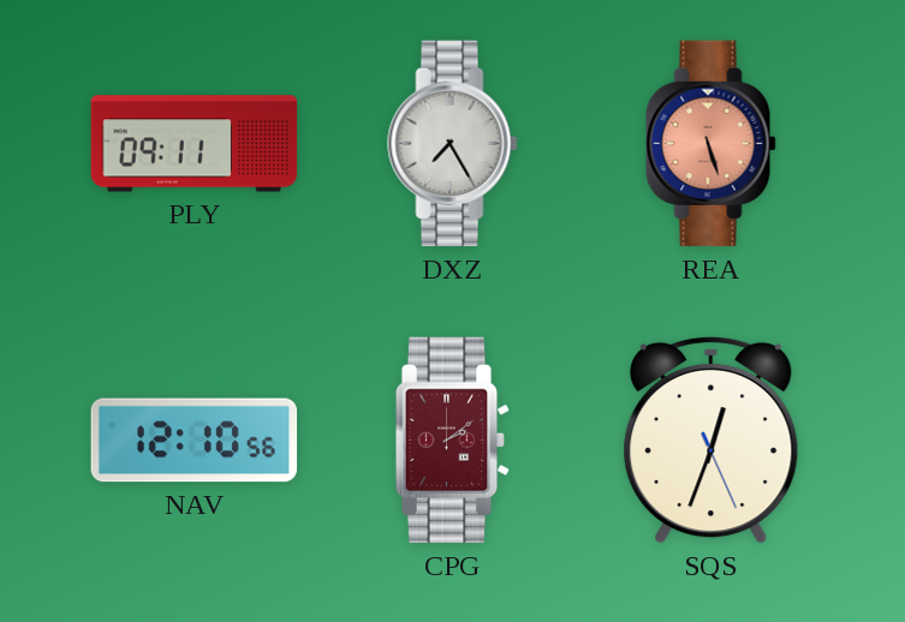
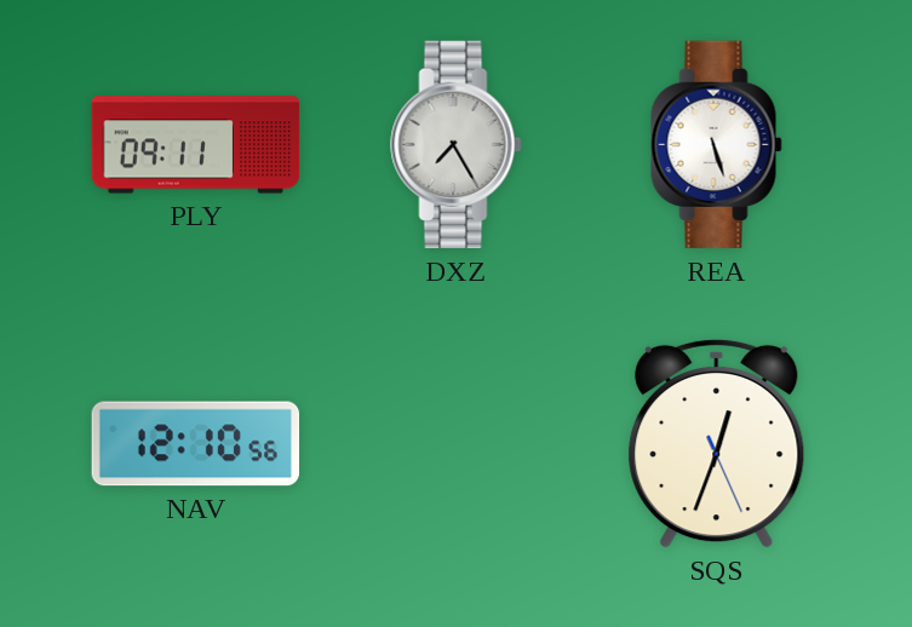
REA dial: salmon -> white
CPG: 2:09 -> none
